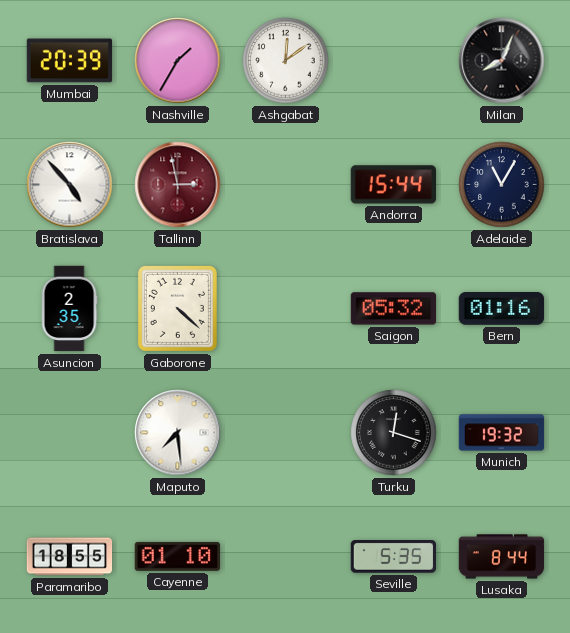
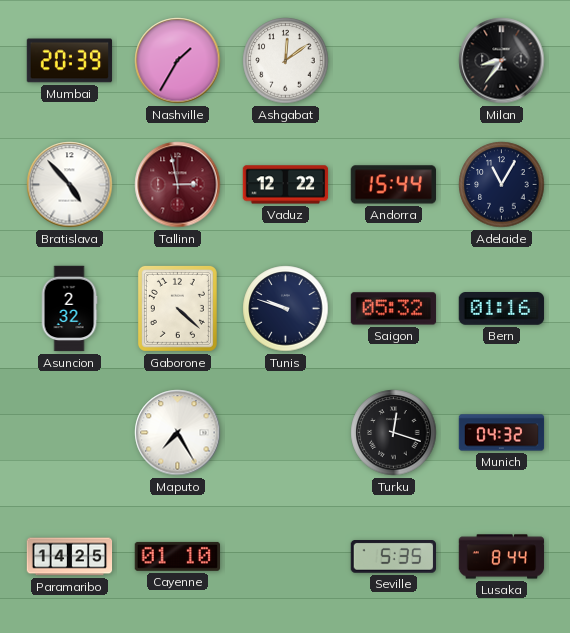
Milan: 8:04 -> 8:36
Vaduz: none -> 12:22
Asuncion: 2:35 -> 2:32
Tunis: none -> 9:48
Maputo: 7:29 -> 7:25
Munich: 19:32 -> 04:32
Paramaribo: 18:55 -> 14:25
